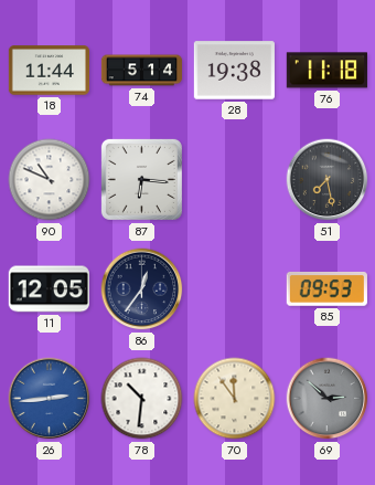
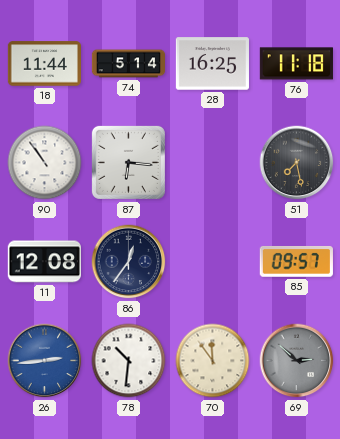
28: 19:38 -> 16:25
90: 10:49 -> 10:54
11: 12:05 -> 12:08
85: 09:53 -> 09:57
